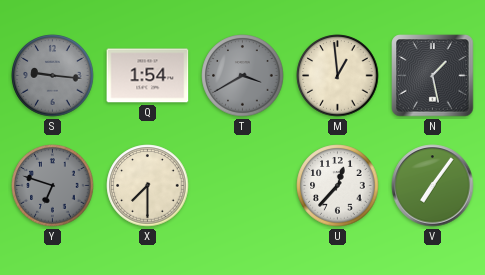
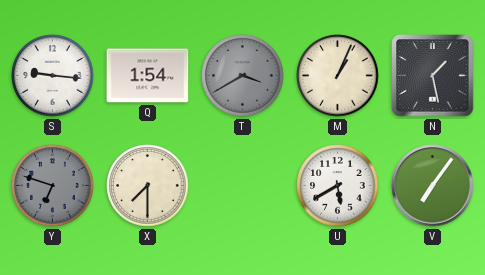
S dial: grey -> white
M: 12:59 -> 1:04
U: 12:37 -> 5:40
